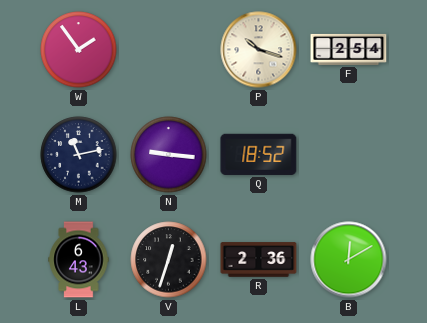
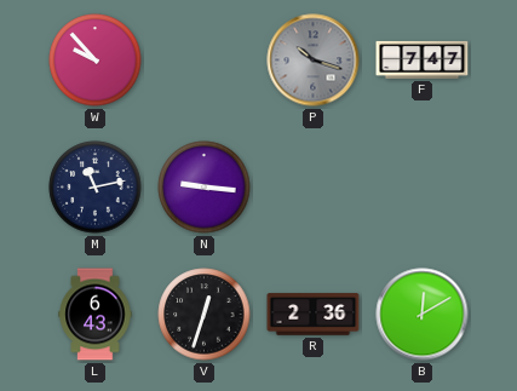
W: 1:54 -> 9:53
P dial: cream -> grey
F: 2:54 -> 7:47
Q: 18:52 -> none
